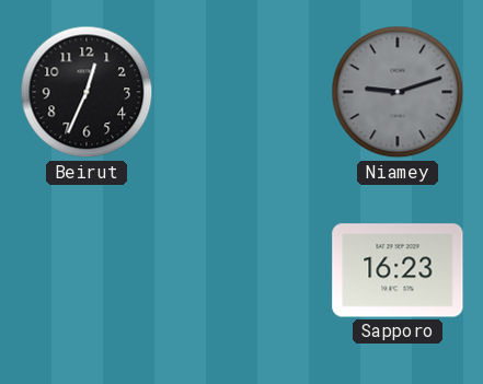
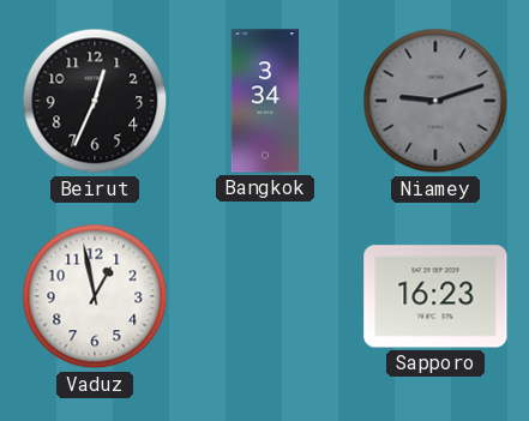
Bangkok: none -> 3:34
Vaduz: none -> 12:58
